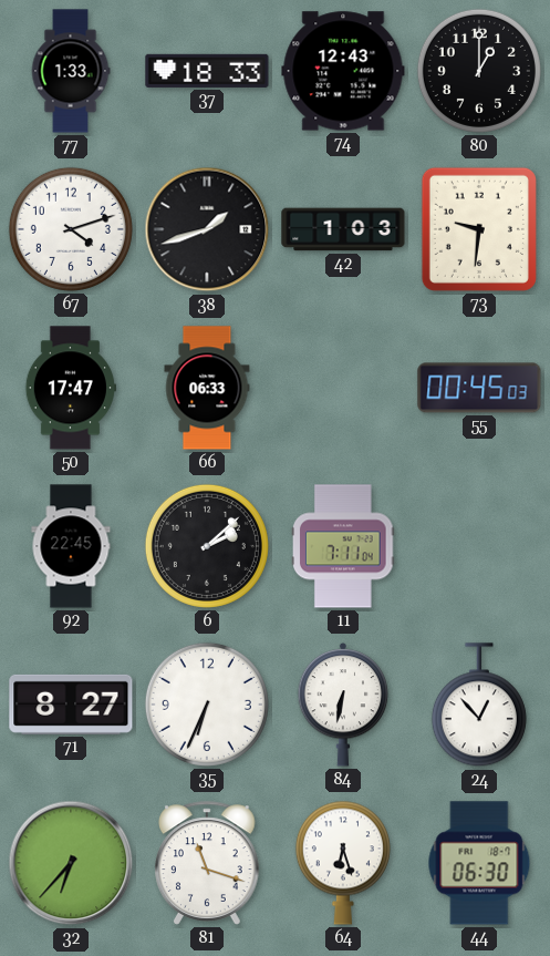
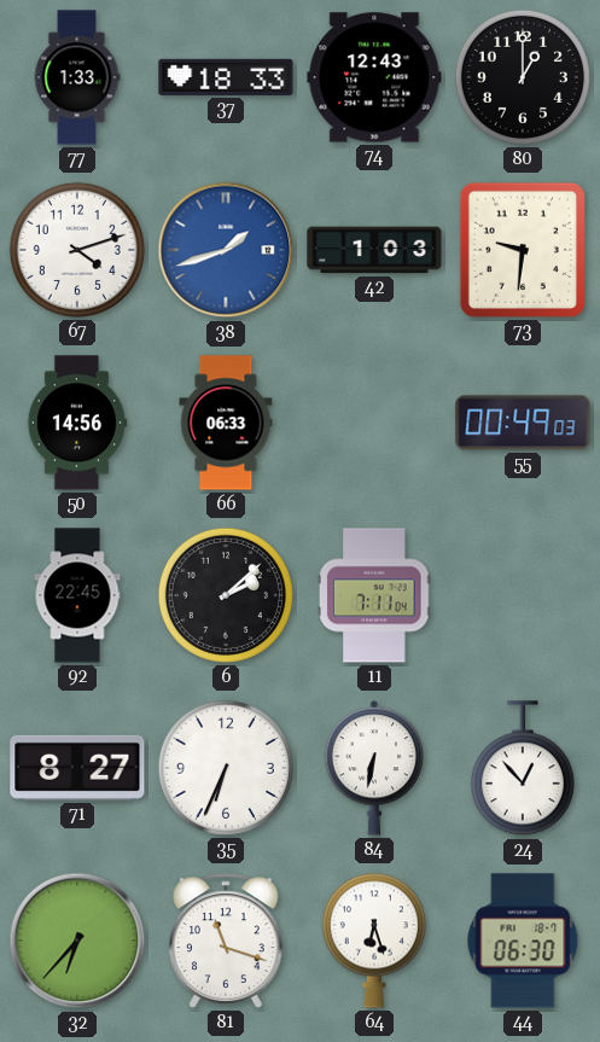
38 dial: black -> blue
50: 17:47 -> 14:56
55: 00:45 -> 00:49
